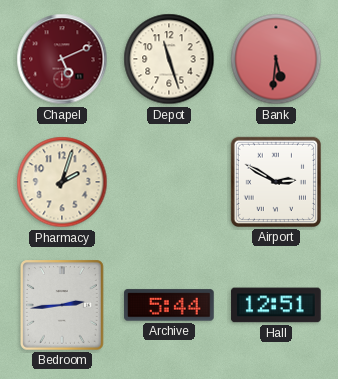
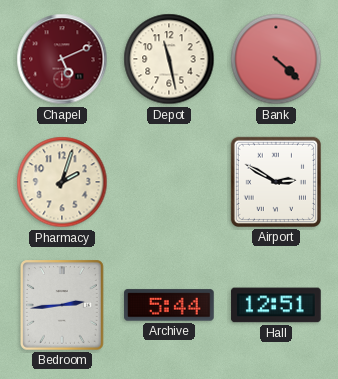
Depot: 11:27 -> 11:28
Bank: 5:31 -> 4:22
